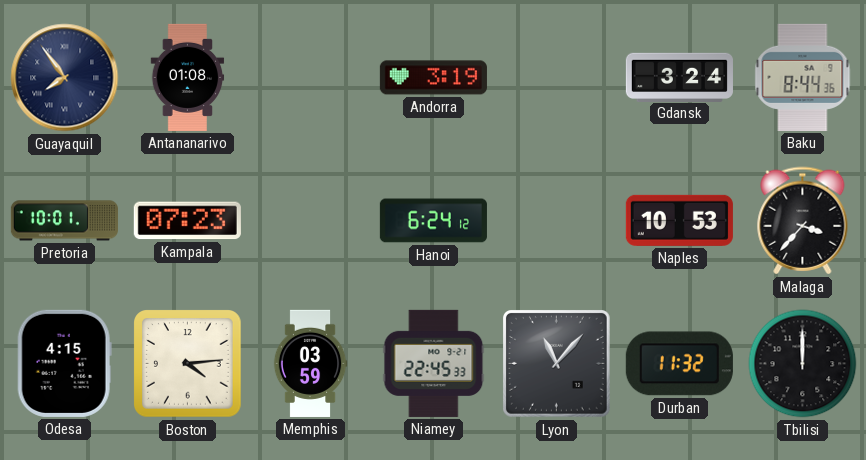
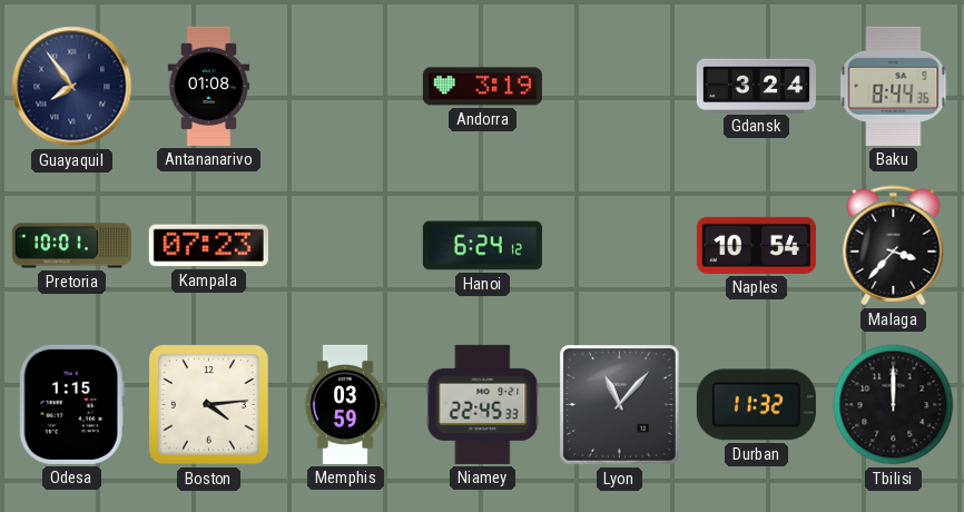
Naples: 10:53 -> 10:54
Odesa: 4:15 -> 1:15
